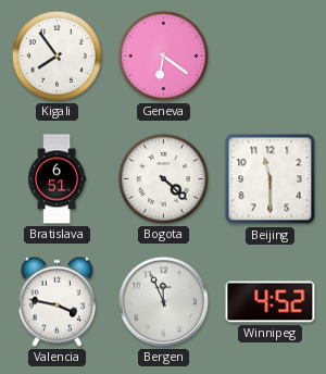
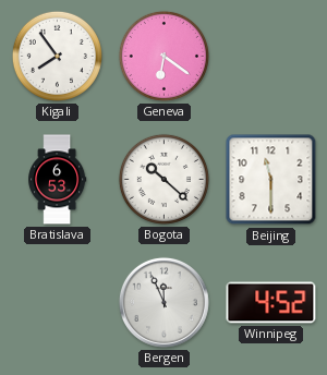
Bratislava: 6:51 -> 6:53
Bogota: 4:22 -> 10:22
Valencia: 3:47 -> none
